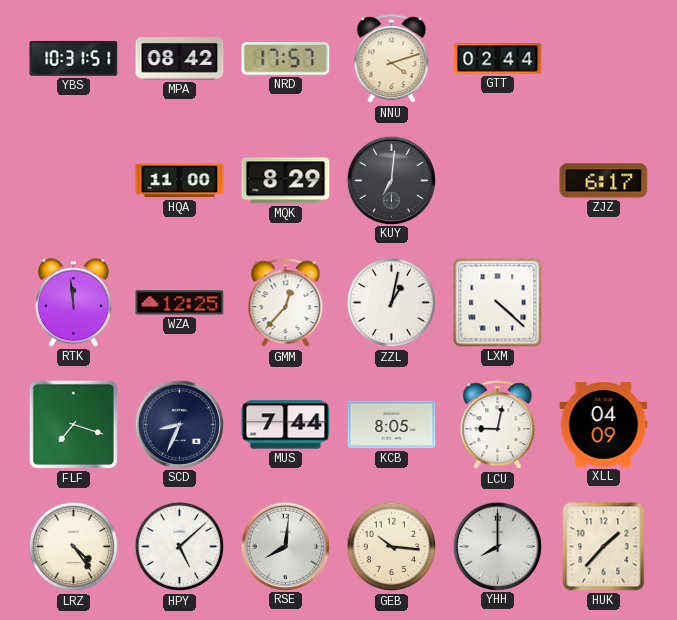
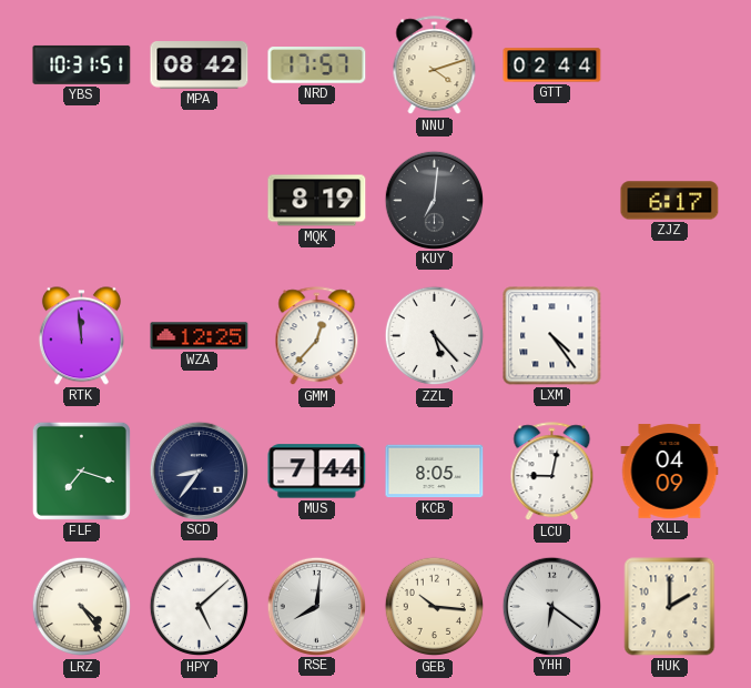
HQA: 11:00 -> none
MQK: 8:29 -> 8:19
ZZL: 1:02 -> 5:23
LXM: 4:22 -> 4:24
SCD: 8:34 -> 8:36
YHH: 8:00 -> 6:21
HUK: 1:37 -> 2:00
